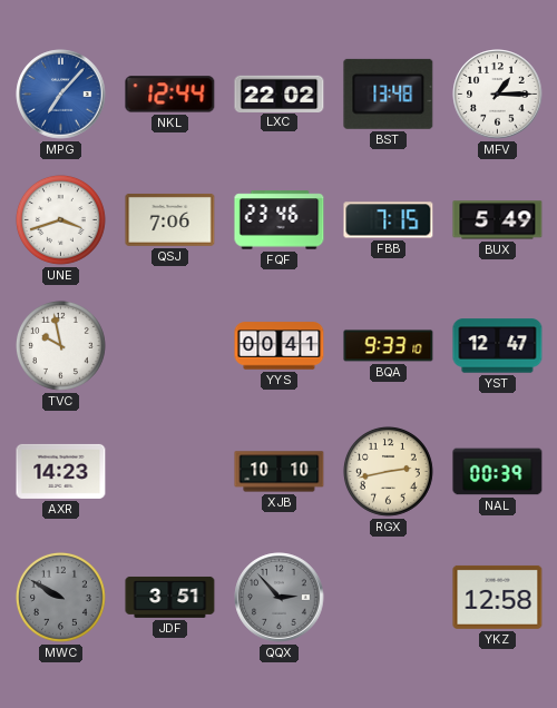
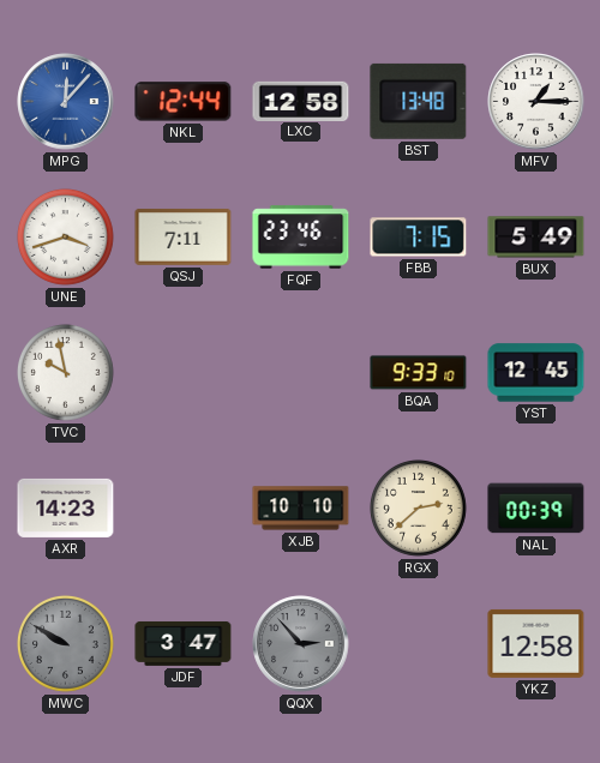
MPG: 7:07 -> 12:07
LXC: 22:02 -> 12:58
QSJ: 7:06 -> 7:11
YYS: 00:41 -> none
YST: 12:47 -> 12:45
RGX: 2:43 -> 2:38
JDF: 3:51 -> 3:47
